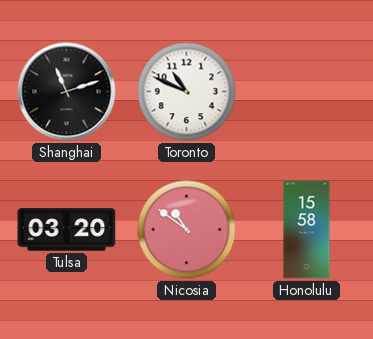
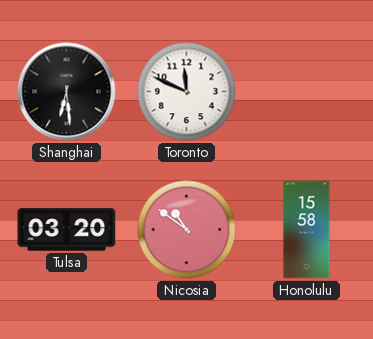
Shanghai: 11:12 -> 6:29
Toronto: 10:49 -> 11:49
